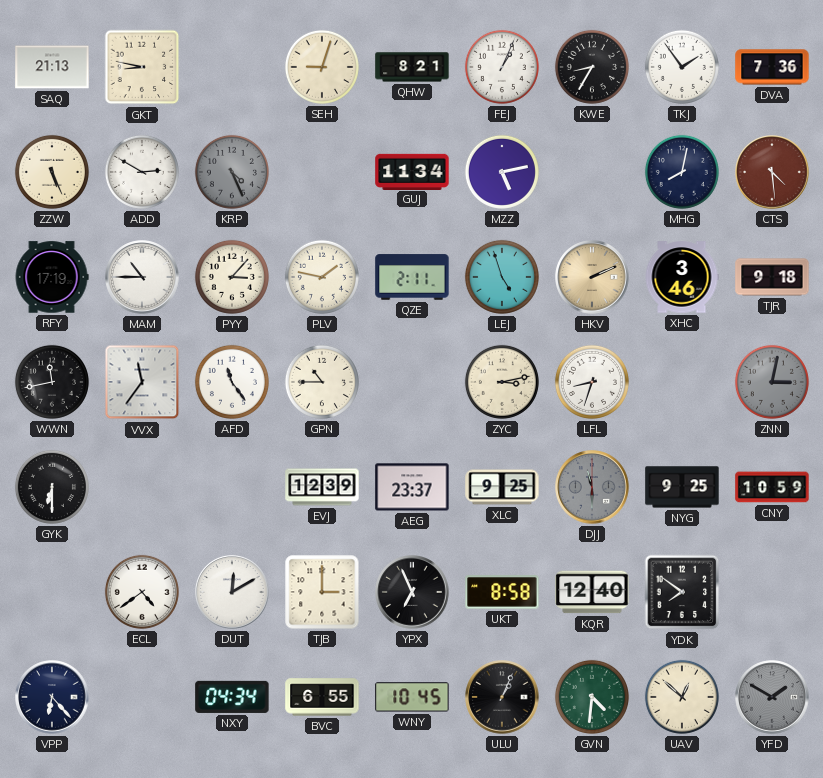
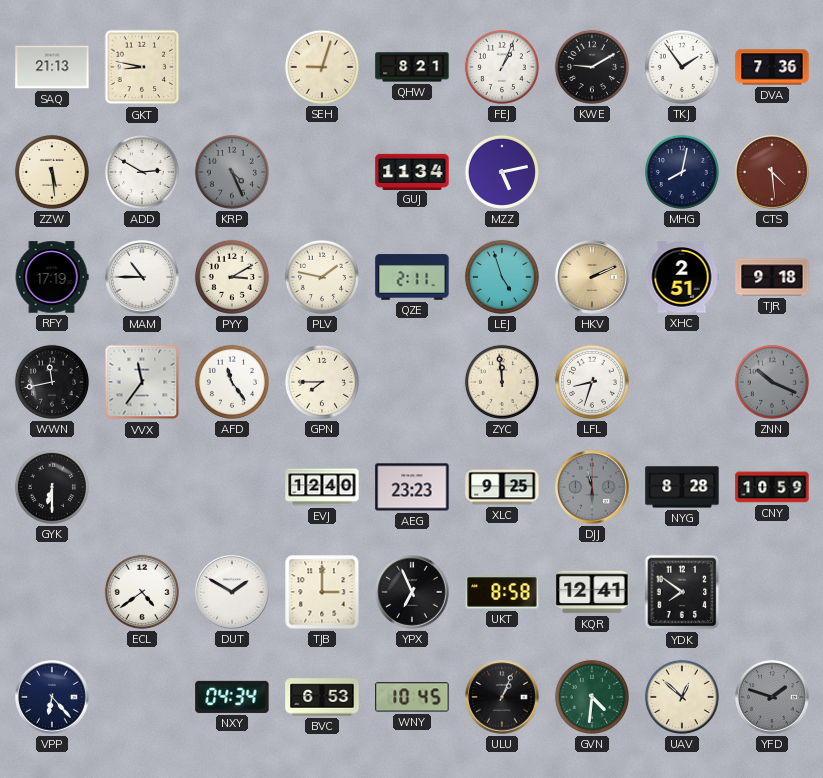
KWE: 8:35 -> 9:10
ZZW: 5:26 -> 5:29
PYY: 3:07 -> 3:10
XHC: 3:46 -> 2:51
GPN: 10:45 -> 7:45
ZYC: 3:13 -> 11:59
ZNN: 3:02 -> 10:19
EVJ: 12:39 -> 12:40
AEG: 23:37 -> 23:23
NYG: 9:25 -> 8:28
DUT: 12:10 -> 1:50
KQR: 12:40 -> 12:41
BVC: 6:55 -> 6:53
YFD: 1:50 -> 1:48
